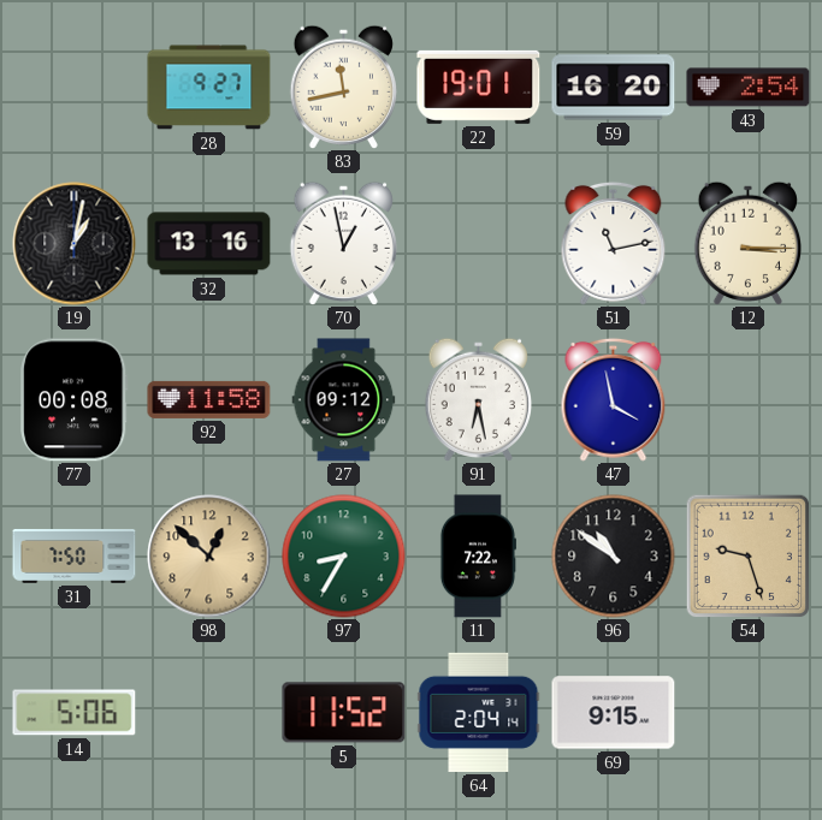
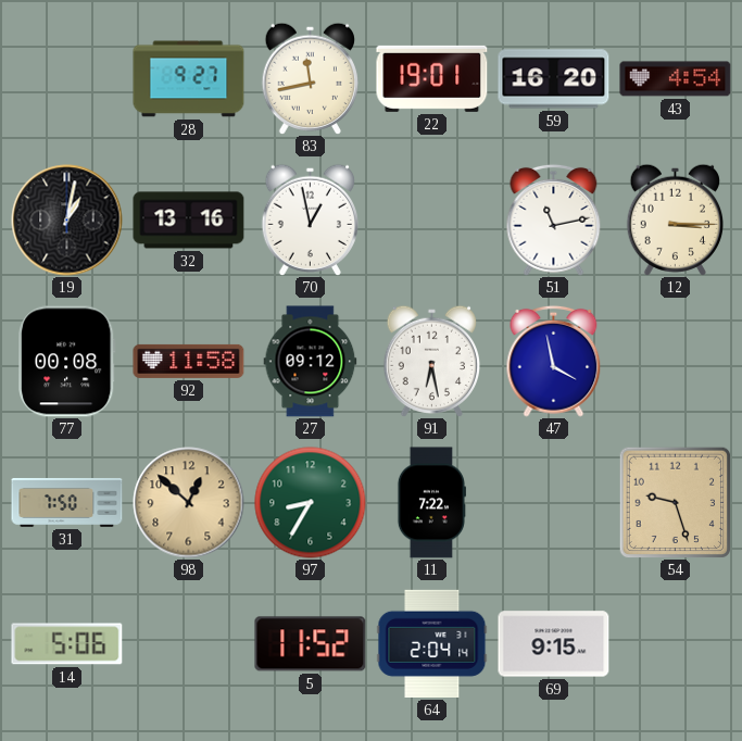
43: 2:54 -> 4:54
96: 10:51 -> none
